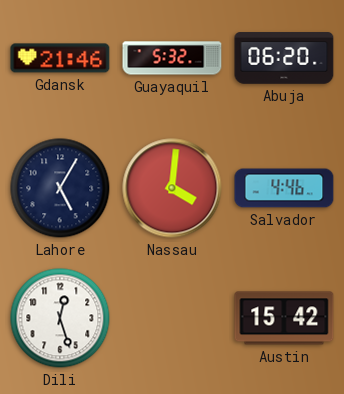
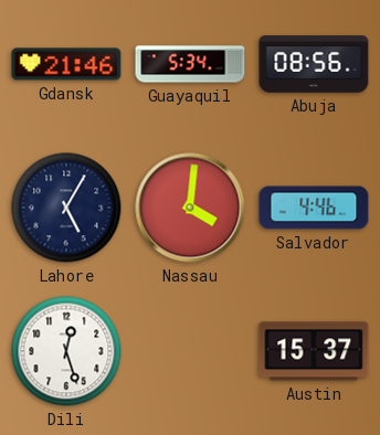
Guayaquil: 5:32 -> 5:34
Abuja: 06:20 -> 08:56
Austin: 15:42 -> 15:37
